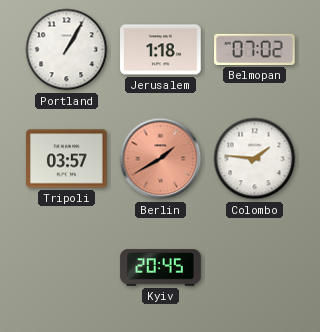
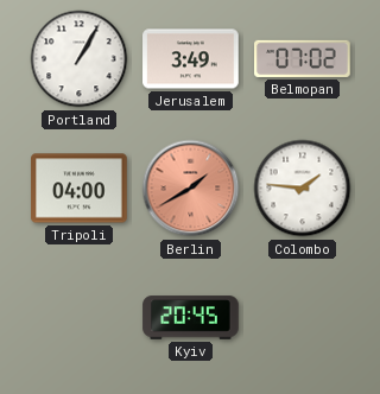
Jerusalem: 1:18 -> 3:49
Tripoli: 03:57 -> 04:00
